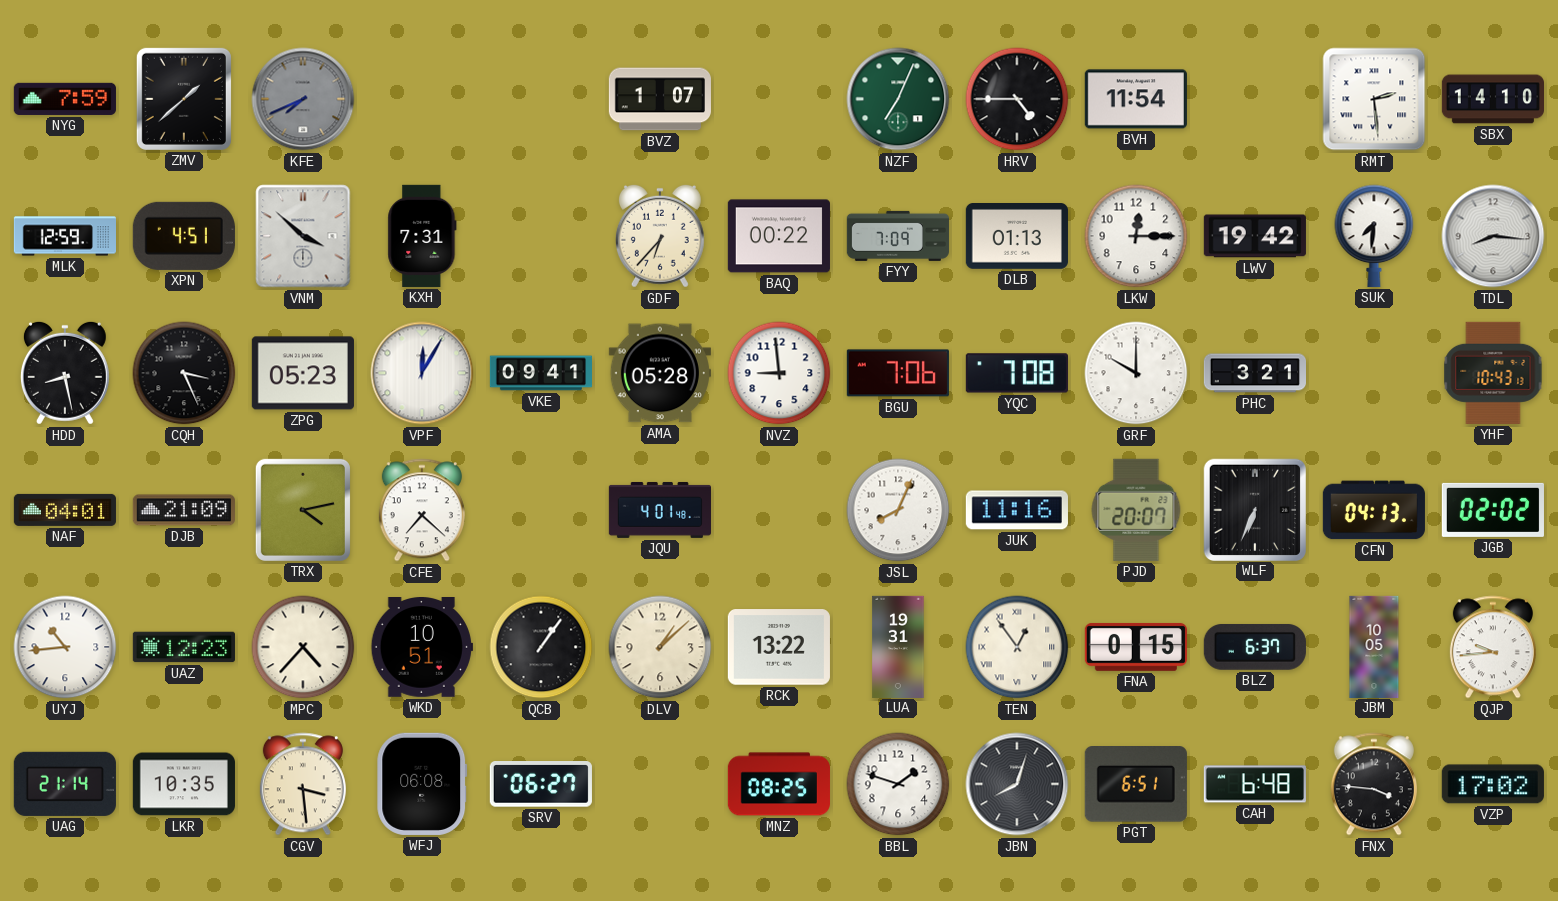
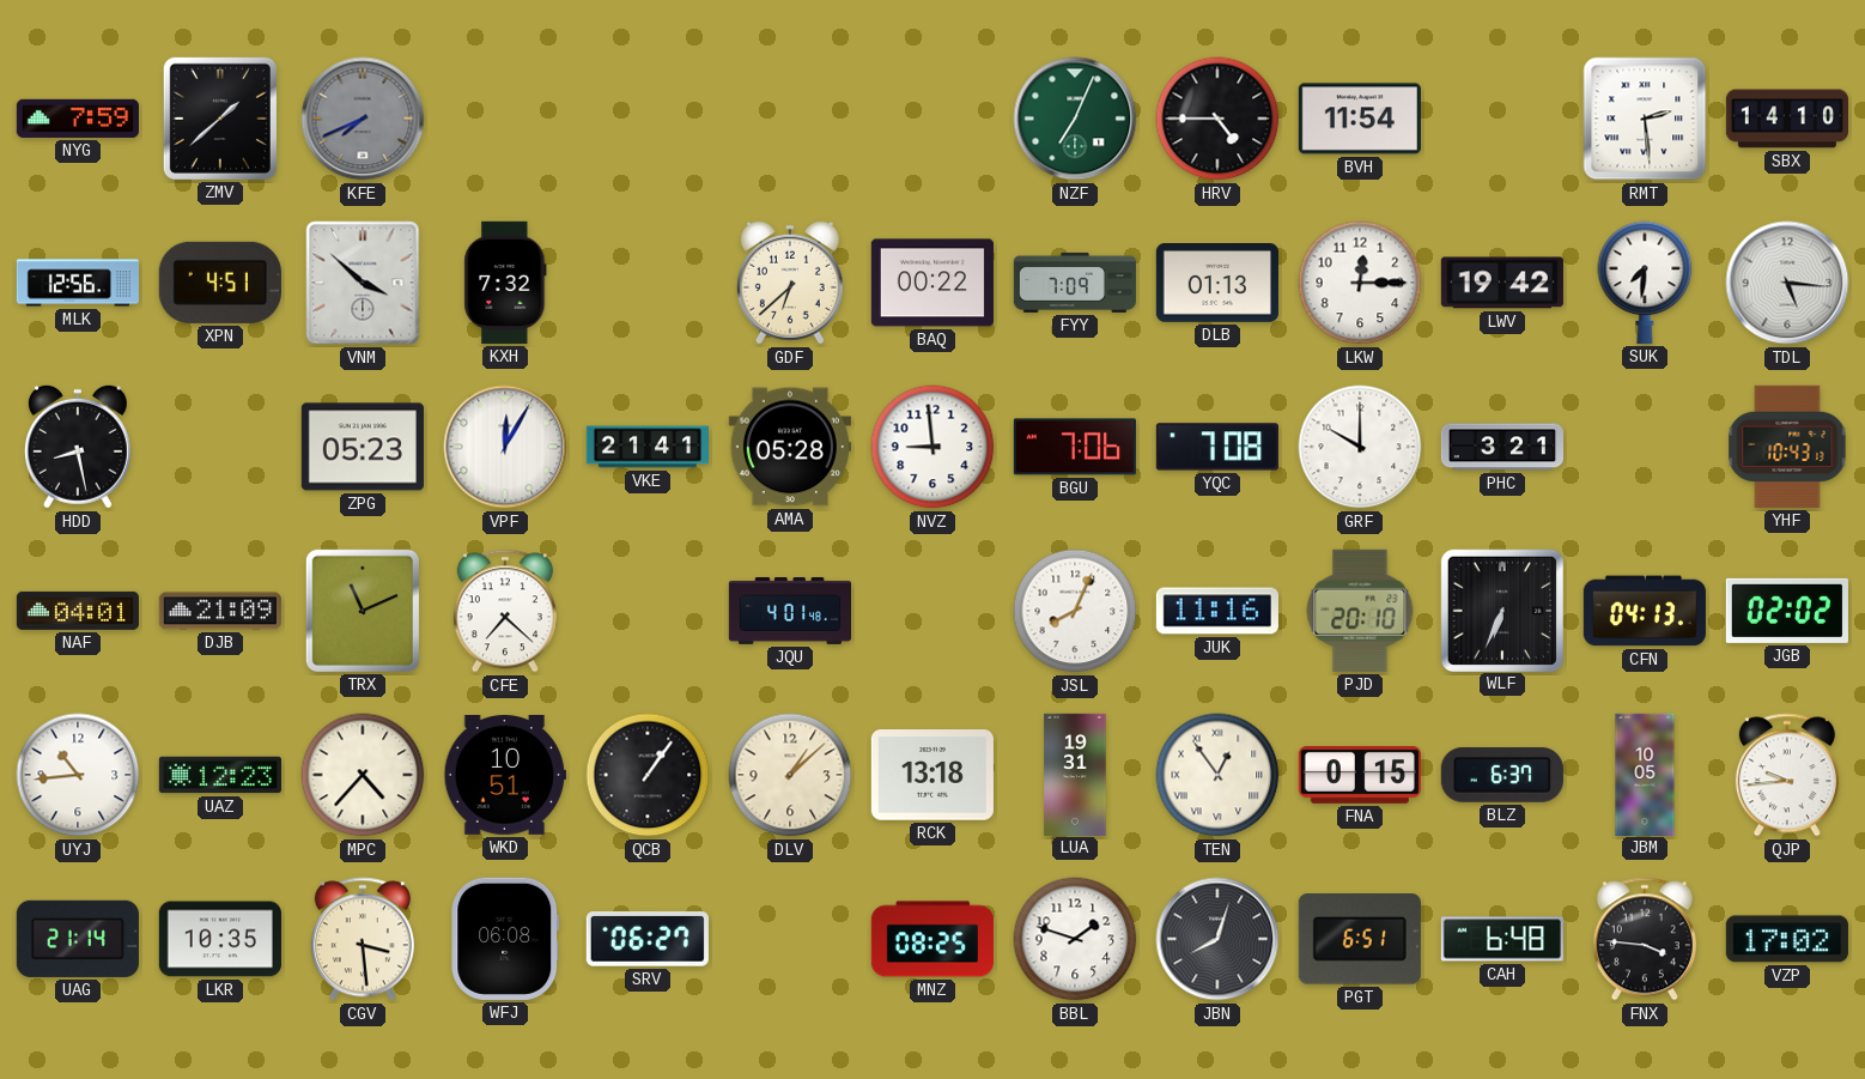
BVZ: 1:07 -> none
MLK: 12:59 -> 12:56
KXH: 7:31 -> 7:32
GDF: 6:37 -> 6:38
TDL: 8:16 -> 5:16
CQH: 3:26 -> none
VKE: 09:41 -> 21:41
TRX: 4:13 -> 11:11
PJD: 20:07 -> 20:10
RCK: 13:22 -> 13:18
